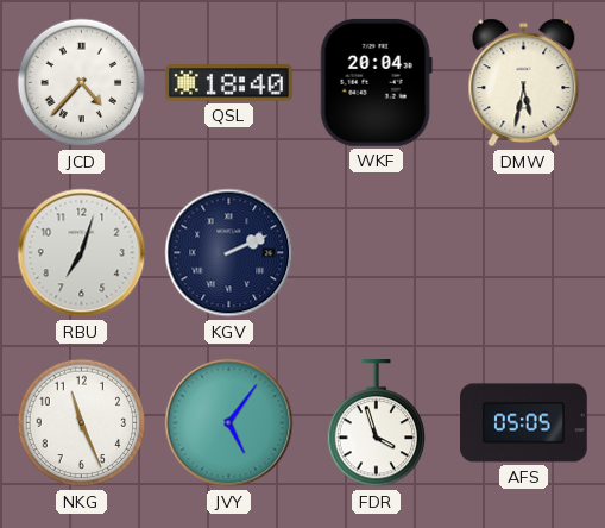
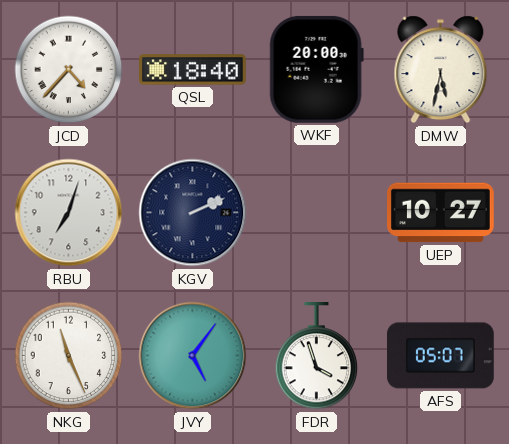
WKF: 20:04 -> 20:00
UEP: none -> 10:27
AFS: 05:05 -> 05:07
